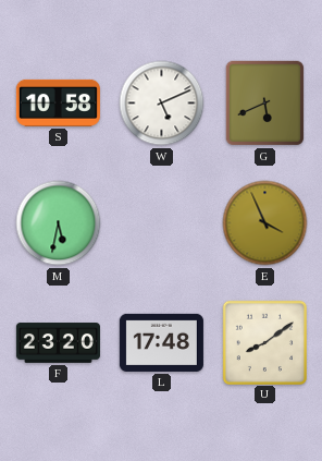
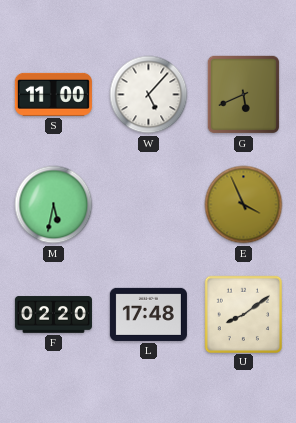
S: 10:58 -> 11:00
W: 5:11 -> 5:07
F: 23:20 -> 02:20
